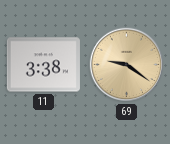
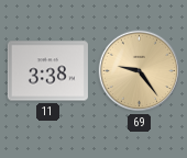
69: 9:21 -> 9:24
